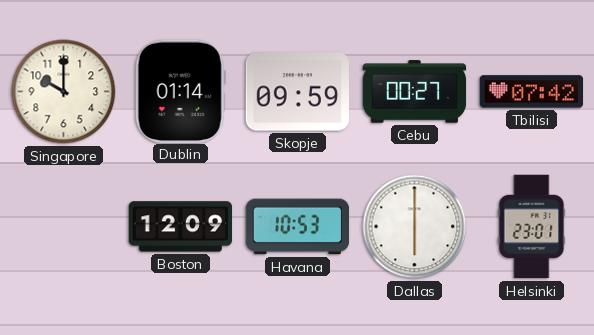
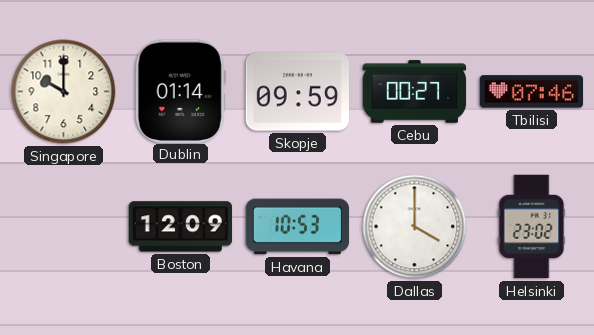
Tbilisi: 07:42 -> 07:46
Dallas: 6:00 -> 4:00
Helsinki: 23:01 -> 23:02
